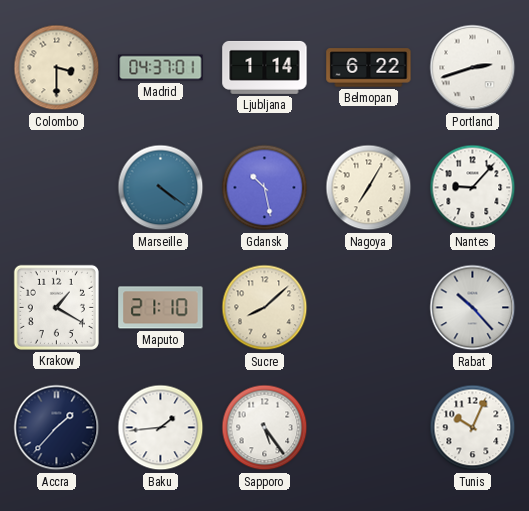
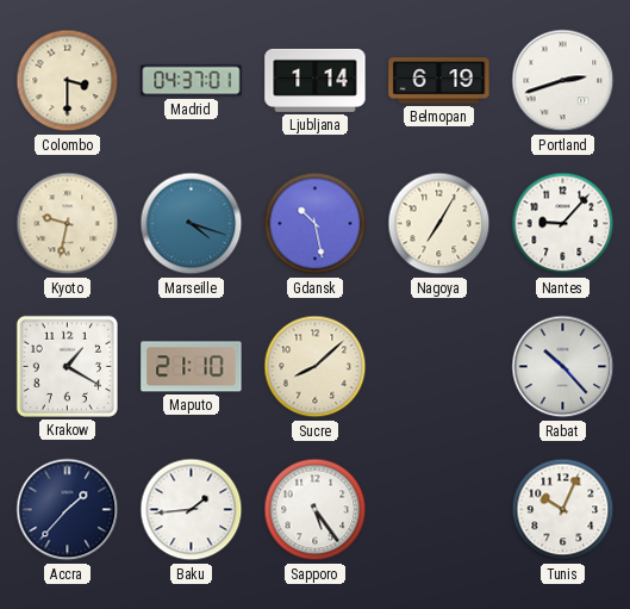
Belmopan: 6:22 -> 6:19
Kyoto: none -> 9:32
Marseille: 4:21 -> 4:18
